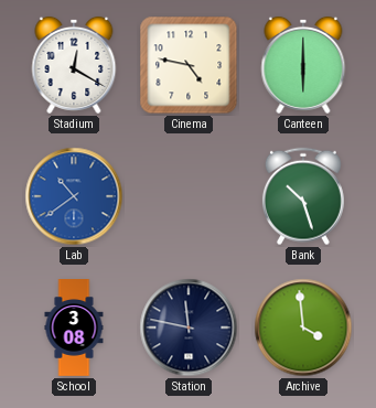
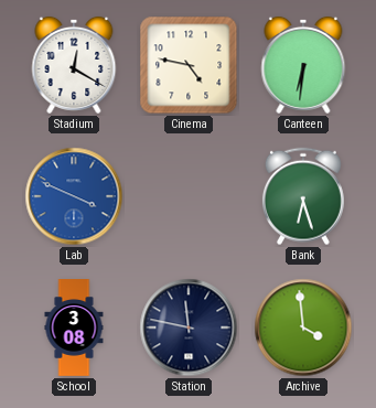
Canteen: 6:00 -> 6:31
Lab: 10:39 -> 3:49
Bank: 10:27 -> 6:27
